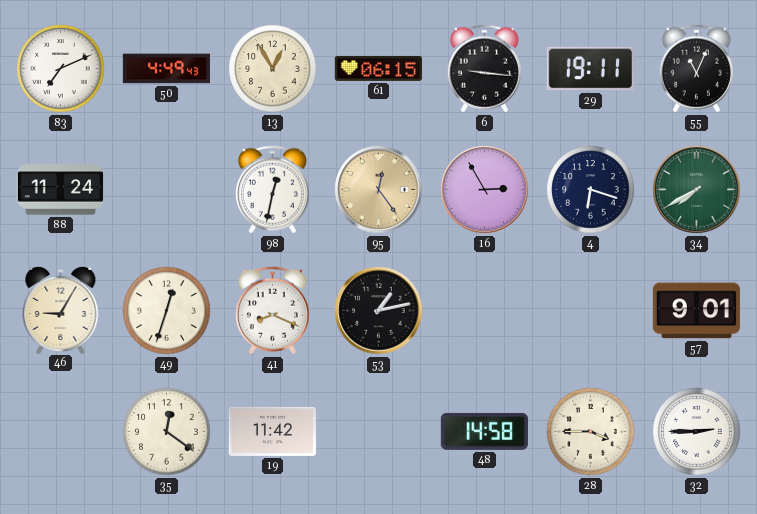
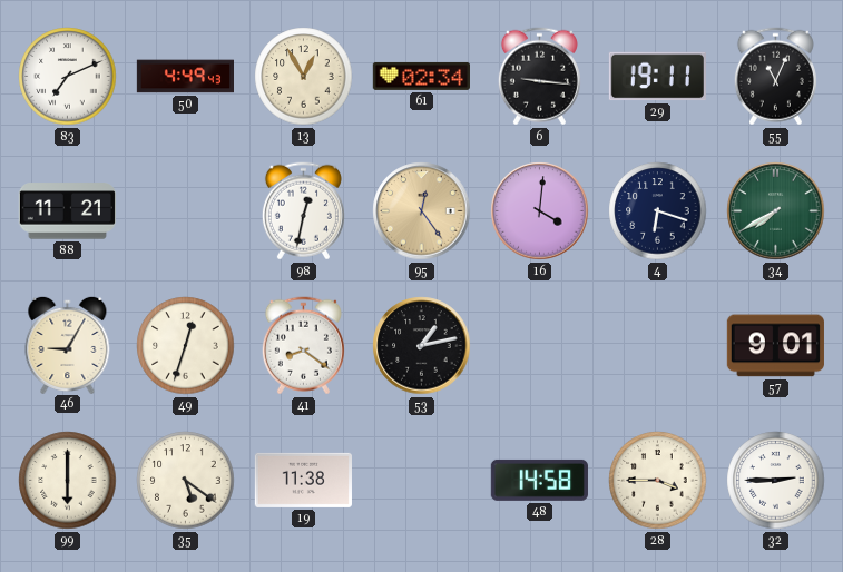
61: 06:15 -> 02:34
88: 11:24 -> 11:21
16: 2:55 -> 4:01
41: 8:19 -> 8:21
99: none -> 6:00
35: 12:21 -> 5:21
19: 11:42 -> 11:38
